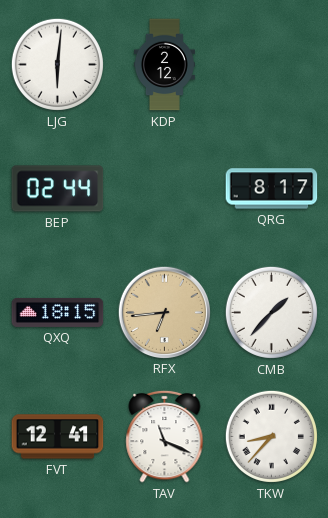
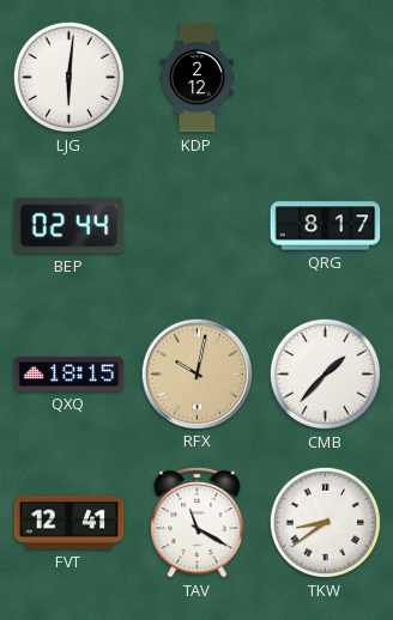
RFX: 6:44 -> 10:02
TAV: 11:19 -> 11:20
TKW: 8:37 -> 8:39
